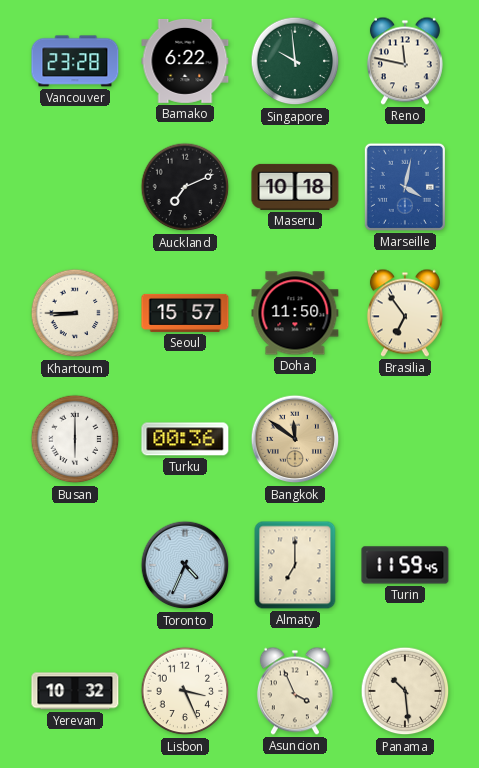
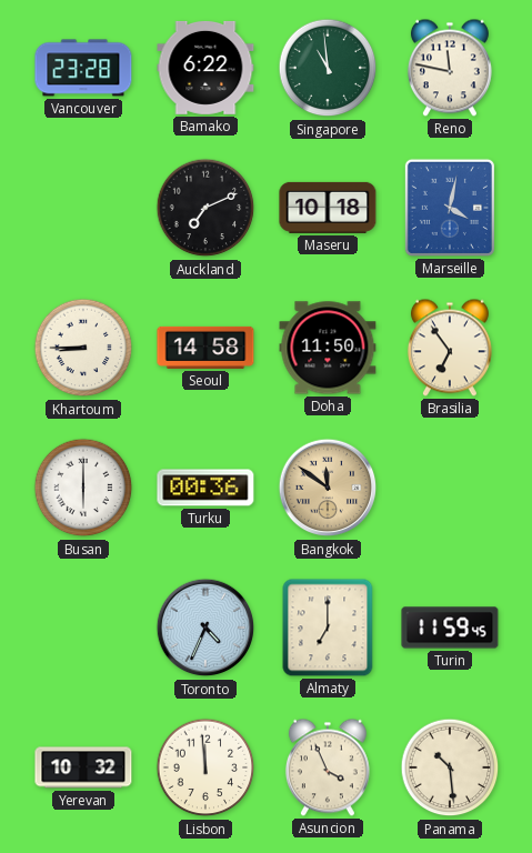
Singapore: 9:59 -> 10:59
Seoul: 15:57 -> 14:58
Lisbon: 3:26 -> 11:59
